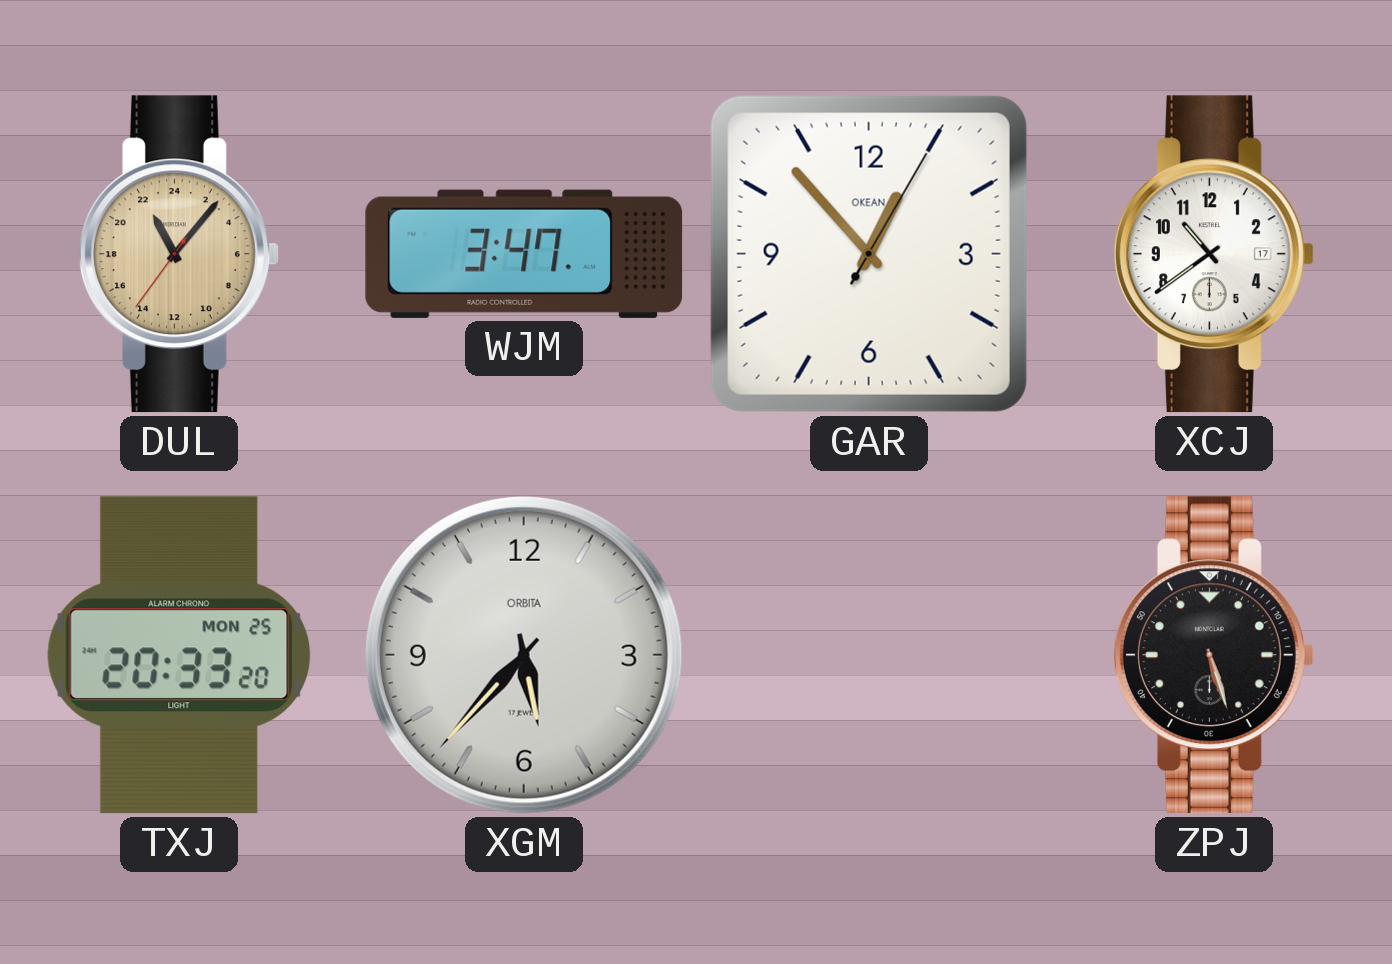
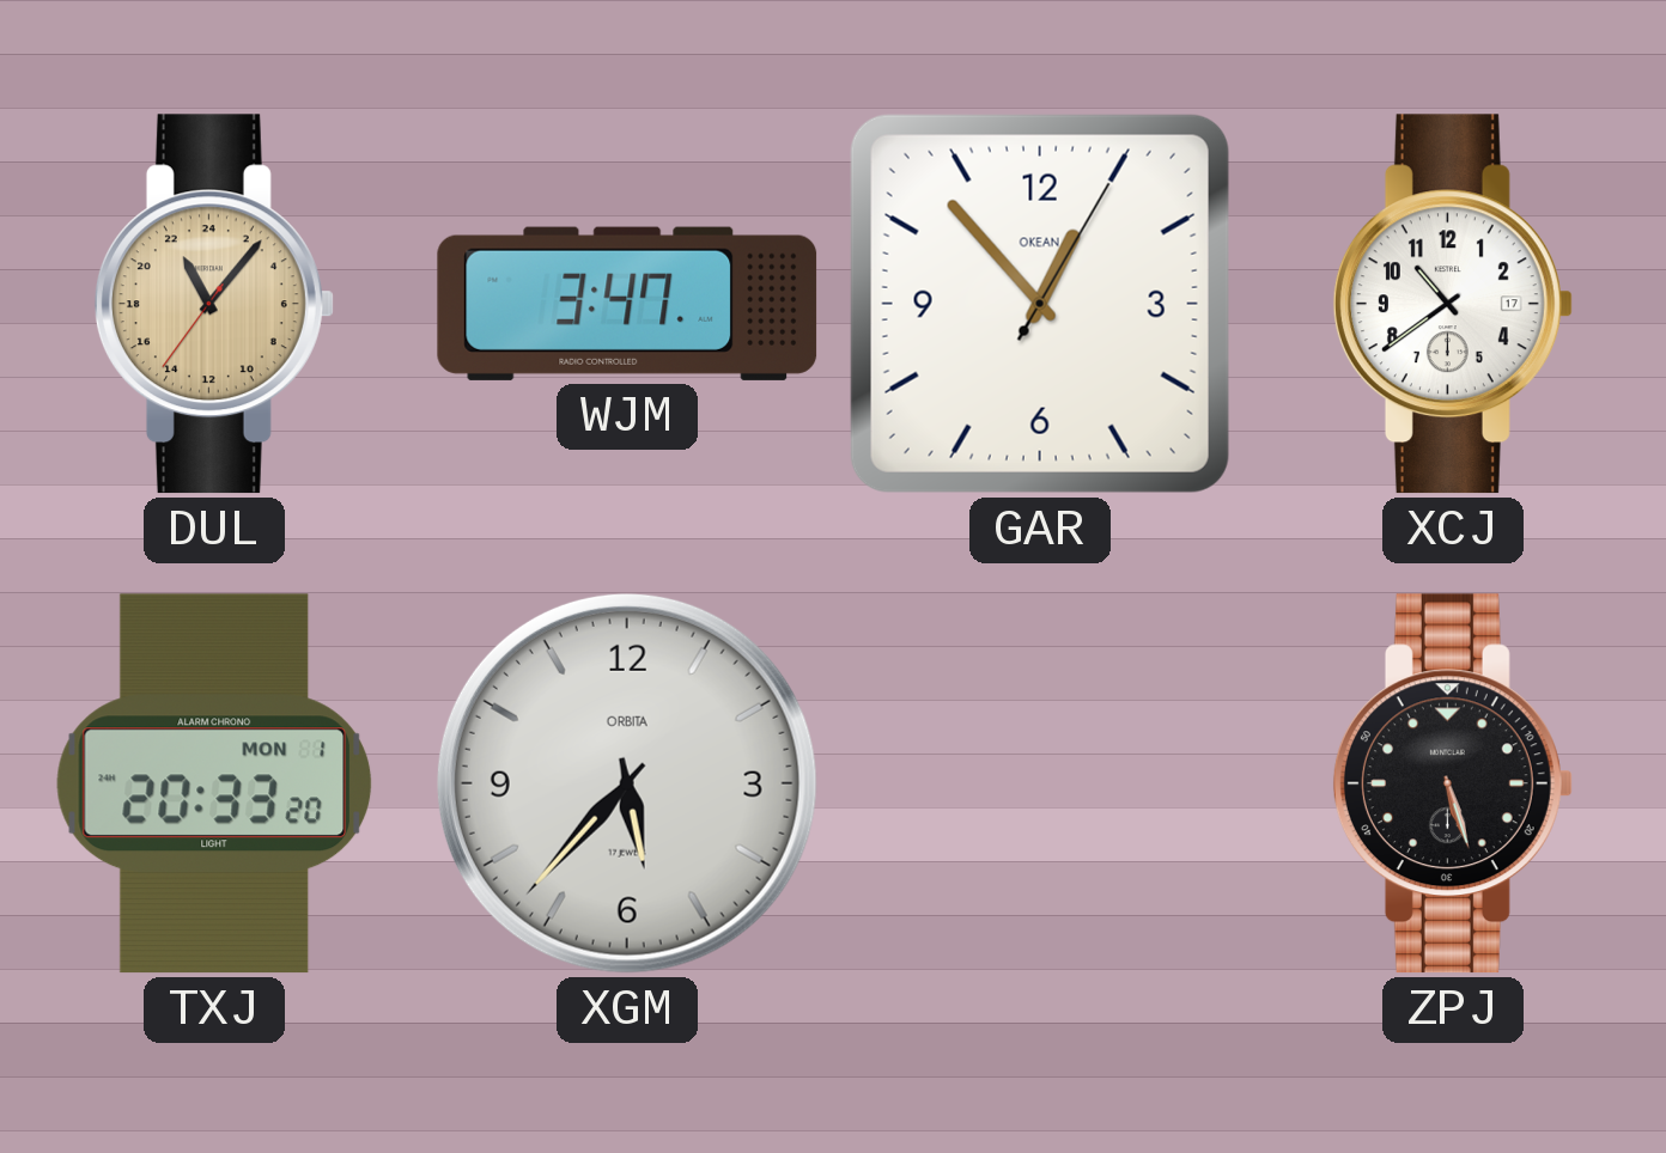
TXJ date: MON 25 -> MON 1
